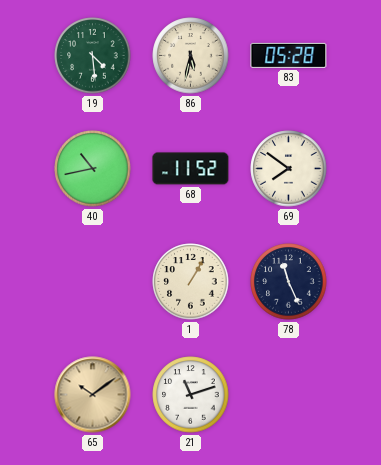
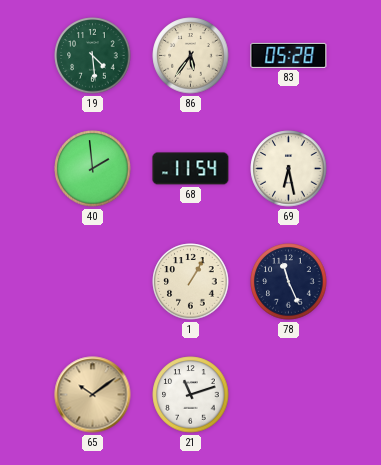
86: 5:32 -> 5:36
40: 10:43 -> 1:59
68: 11:52 -> 11:54
69: 7:51 -> 6:28
